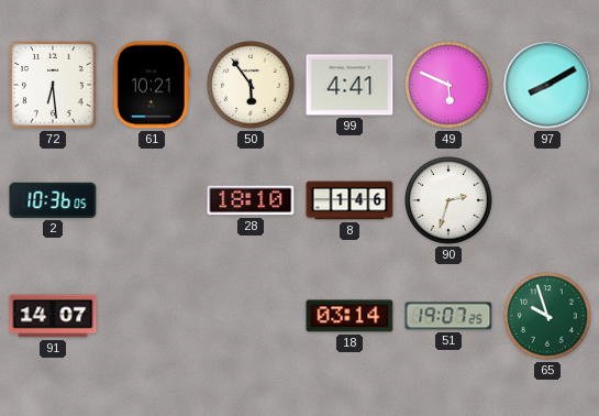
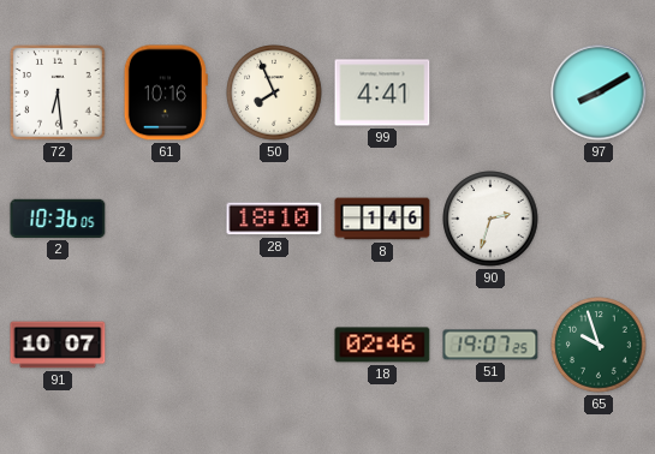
61: 10:21 -> 10:16
50: 5:54 -> 7:56
49: 5:49 -> none
91: 14:07 -> 10:07
18: 03:14 -> 02:46
